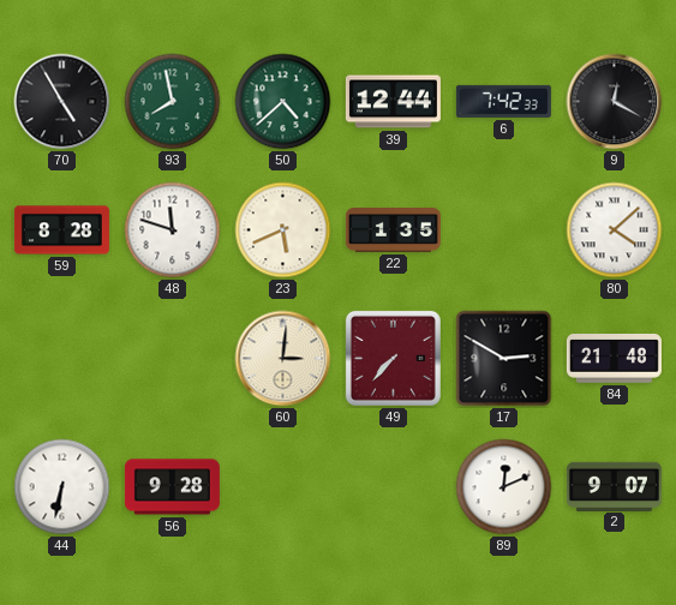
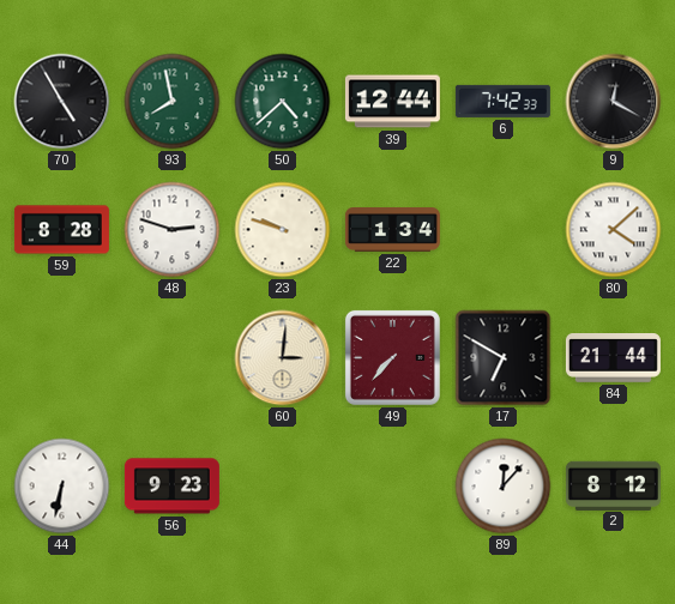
48: 11:48 -> 2:48
23: 5:41 -> 9:48
22: 1:35 -> 1:34
17: 2:50 -> 6:50
84: 21:48 -> 21:44
56: 9:28 -> 9:23
89: 12:11 -> 12:07
2: 9:07 -> 8:12
